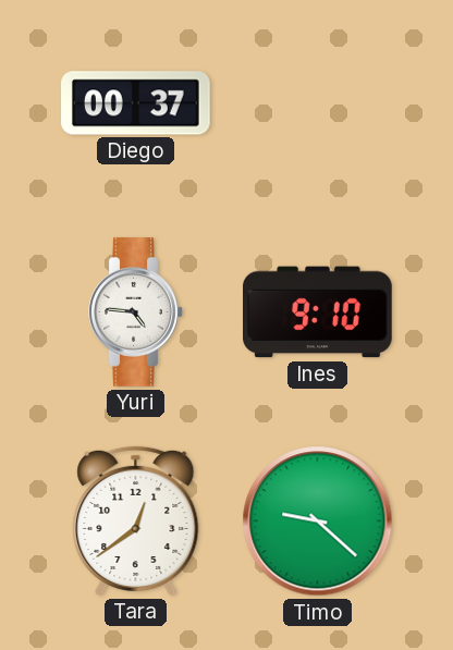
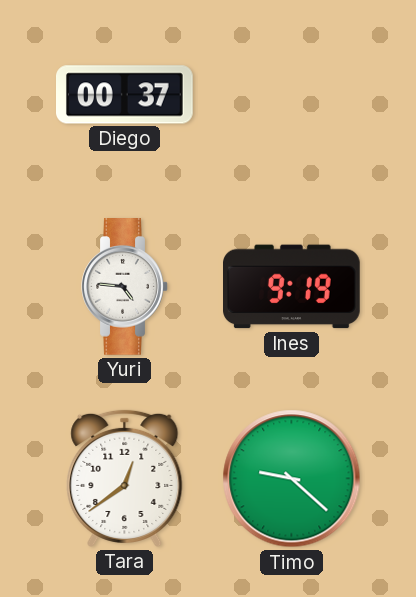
Ines: 9:10 -> 9:19
